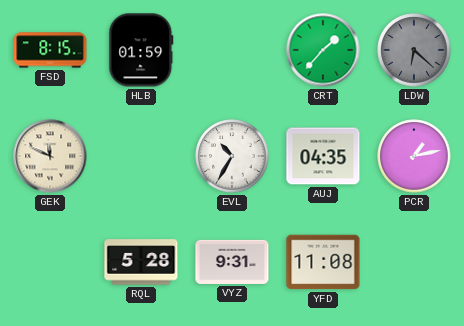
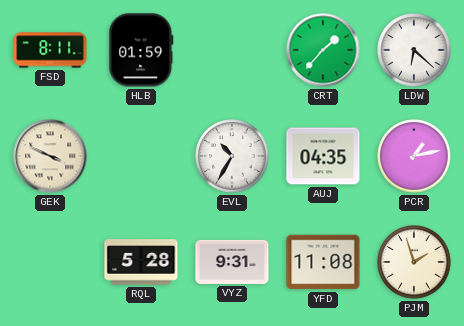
FSD: 8:15 -> 8:11
LDW dial: grey -> white
GEK: 11:49 -> 3:49
PJM: none -> 1:57
